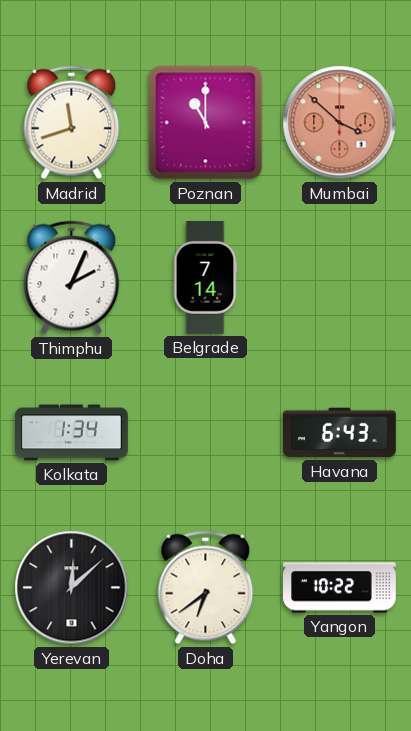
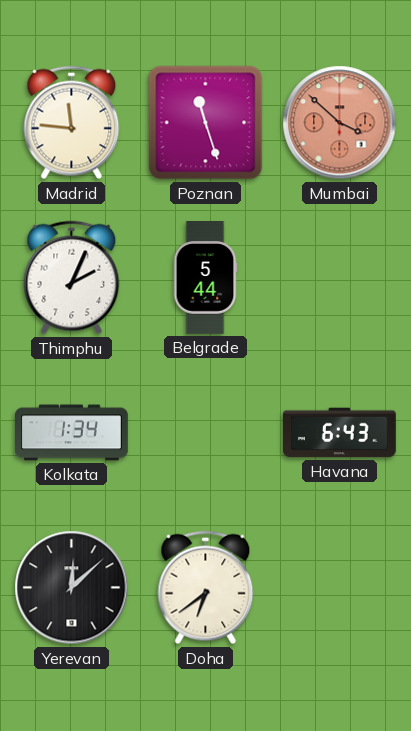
Madrid: 11:42 -> 11:46
Poznan: 11:00 -> 11:27
Belgrade: 7:14 -> 5:44
Yangon: 10:22 -> none
